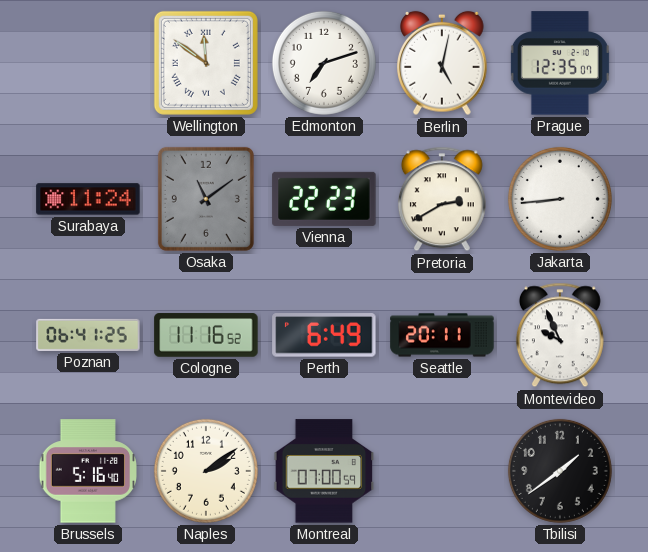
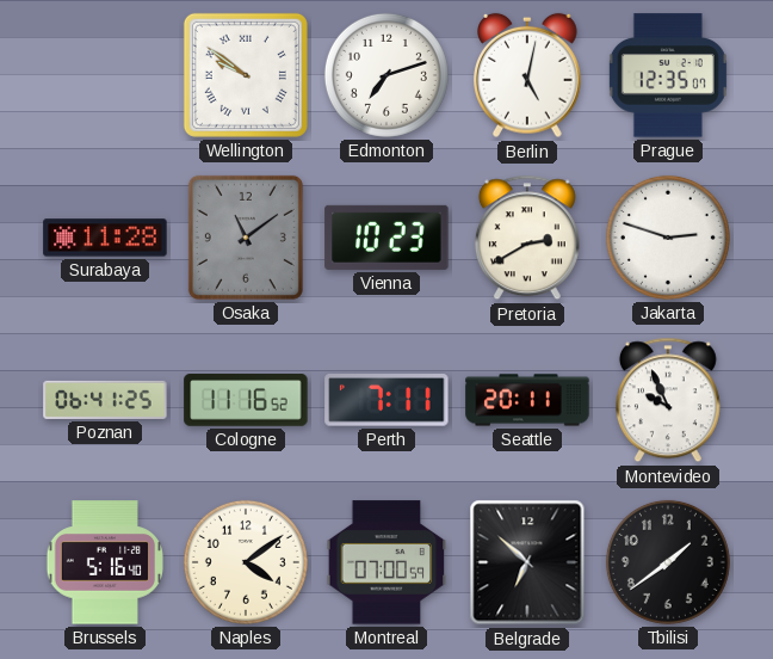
Wellington: 11:51 -> 9:51
Surabaya: 11:24 -> 11:28
Vienna: 22:23 -> 10:23
Jakarta: 8:44 -> 2:48
Perth: 6:49 -> 7:11
Naples: 2:09 -> 4:09
Belgrade: none -> 6:52
